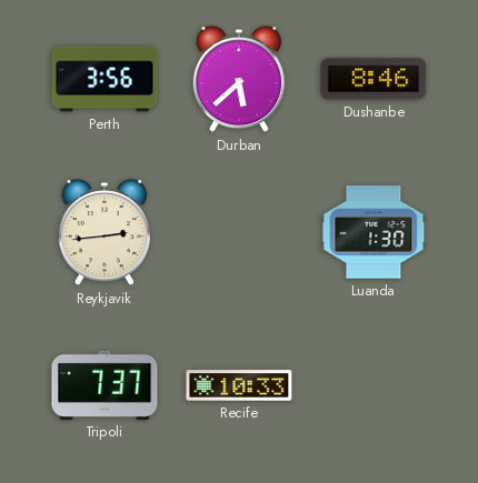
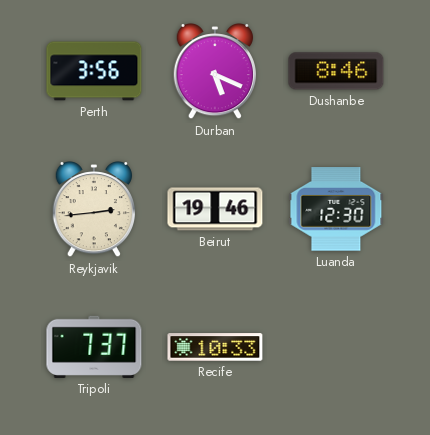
Durban: 5:38 -> 5:19
Beirut: none -> 19:46
Luanda: 1:30 -> 12:30
